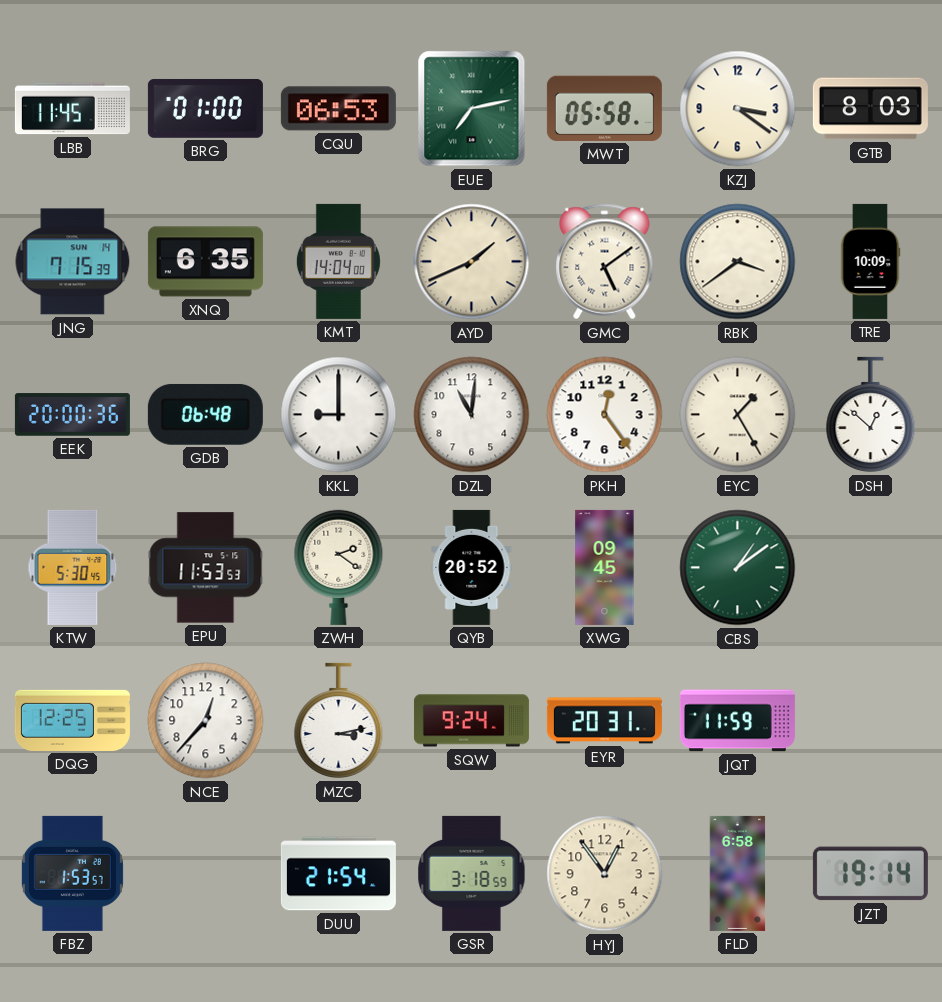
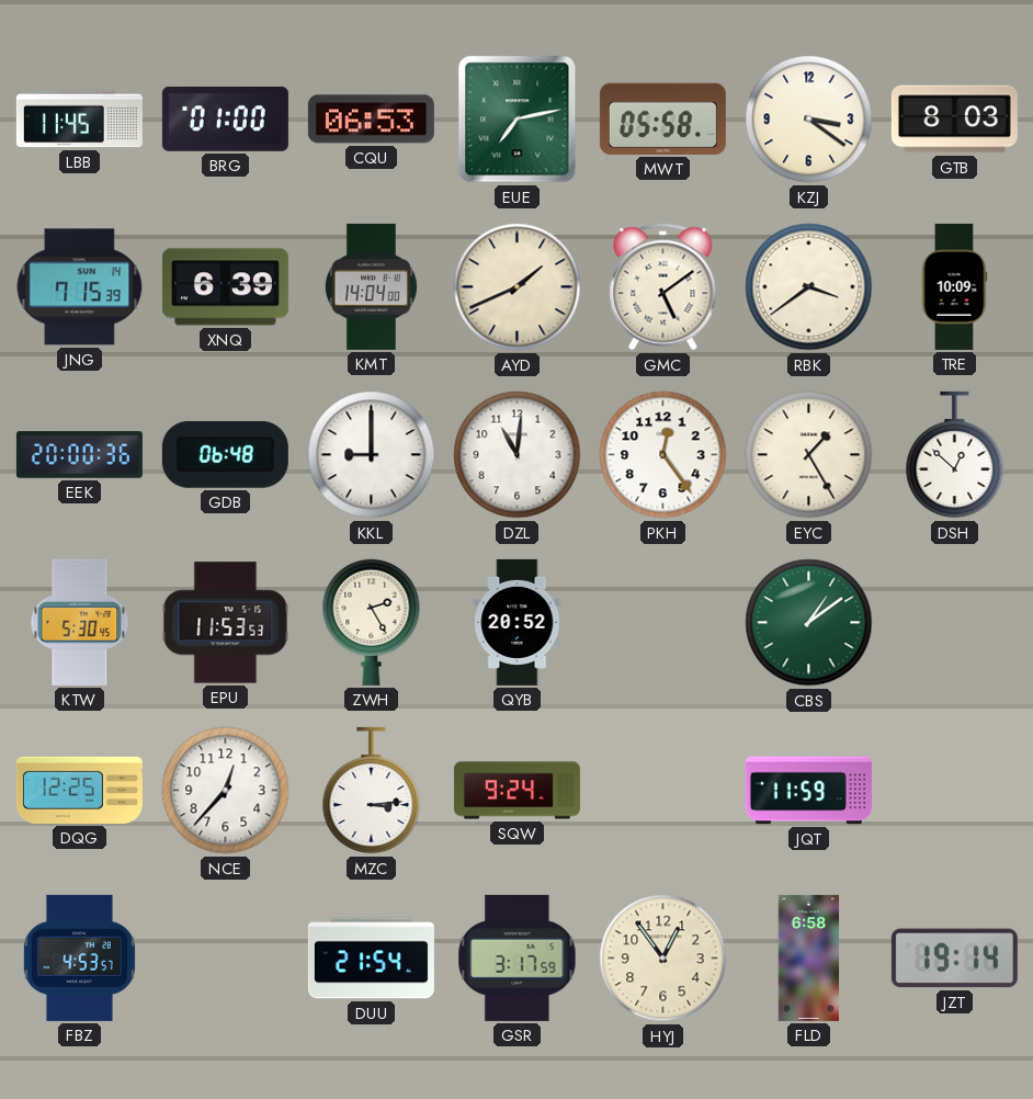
XNQ: 6:35 -> 6:39
ZWH: 2:21 -> 2:25
XWG: 09:45 -> none
MZC: 3:13 -> 3:14
EYR: 20:31 -> none
FBZ: 1:53 -> 4:53
GSR: 3:18 -> 3:17
